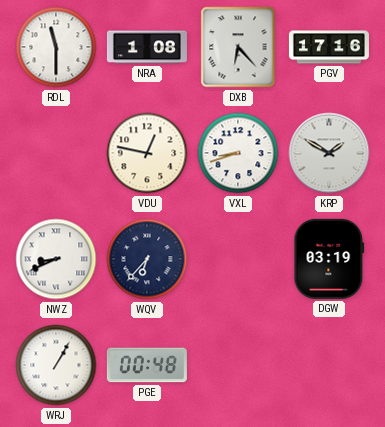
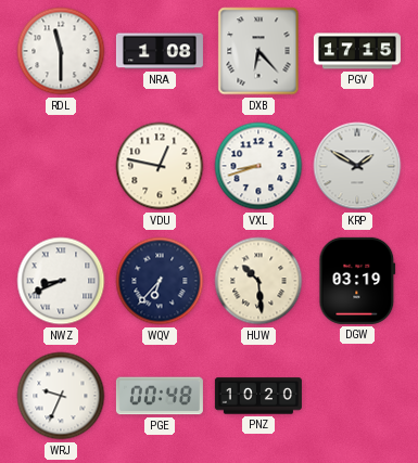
PGV: 17:16 -> 17:15
HUW: none -> 10:29
WRJ: 1:05 -> 9:34
PNZ: none -> 10:20
